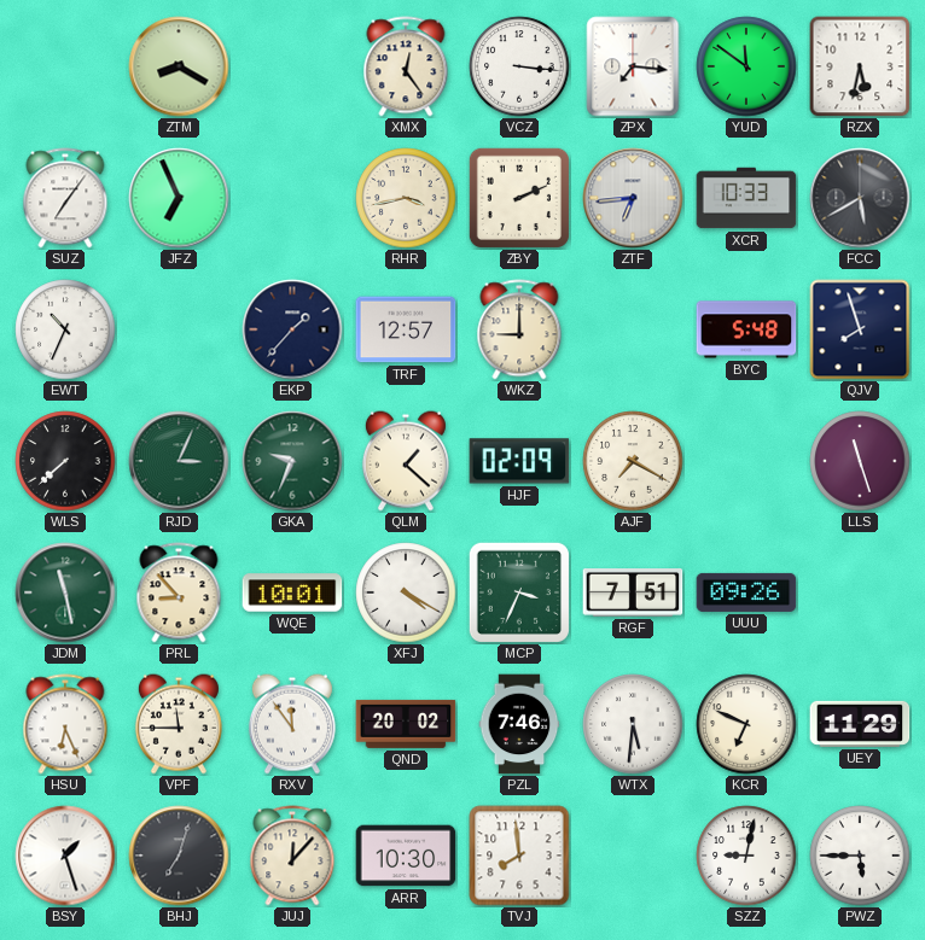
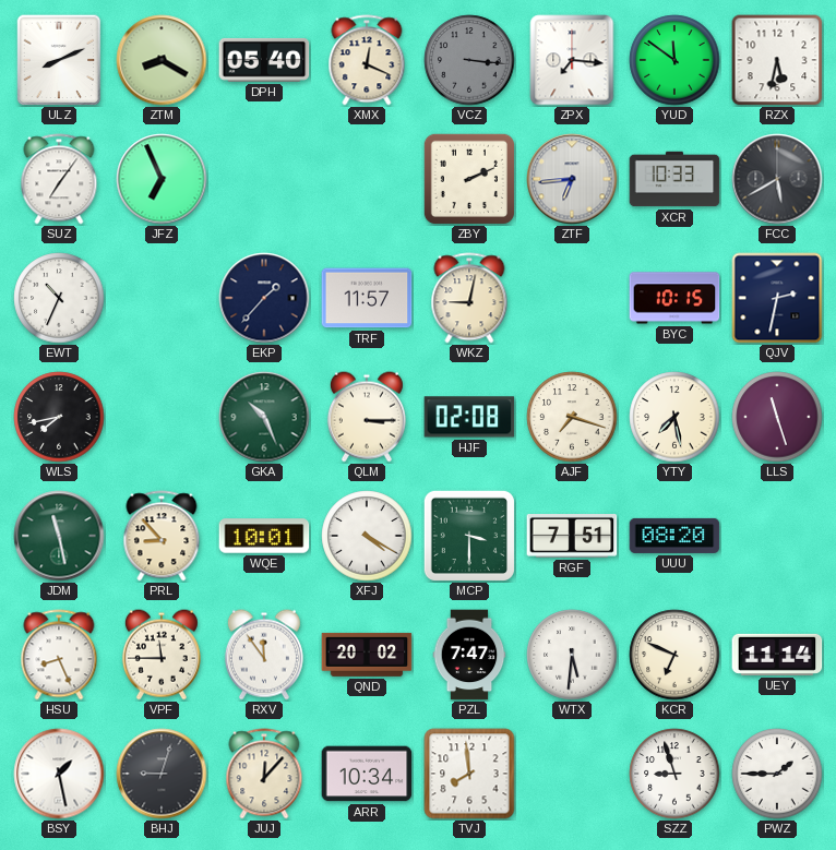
ULZ: none -> 8:11
DPH: none -> 05:40
XMX: 12:24 -> 12:19
VCZ dial: white -> grey
RHR: 3:43 -> none
TRF: 12:57 -> 11:57
WKZ: 9:00 -> 9:02
BYC: 5:48 -> 10:15
QJV: 7:57 -> 2:32
WLS: 7:38 -> 7:43
RJD: 3:04 -> none
GKA: 9:34 -> 10:26
QLM: 1:22 -> 3:15
HJF: 02:09 -> 02:08
AJF: 7:20 -> 7:18
YTY: none -> 7:28
MCP: 3:34 -> 3:30
UUU: 09:26 -> 08:20
HSU: 6:26 -> 8:26
PZL: 7:46 -> 7:47
UEY: 11:29 -> 11:14
BSY: 1:27 -> 1:28
BHJ: 7:03 -> 9:03
ARR: 10:30 -> 10:34
SZZ: 9:02 -> 8:57
PWZ: 5:45 -> 1:45
